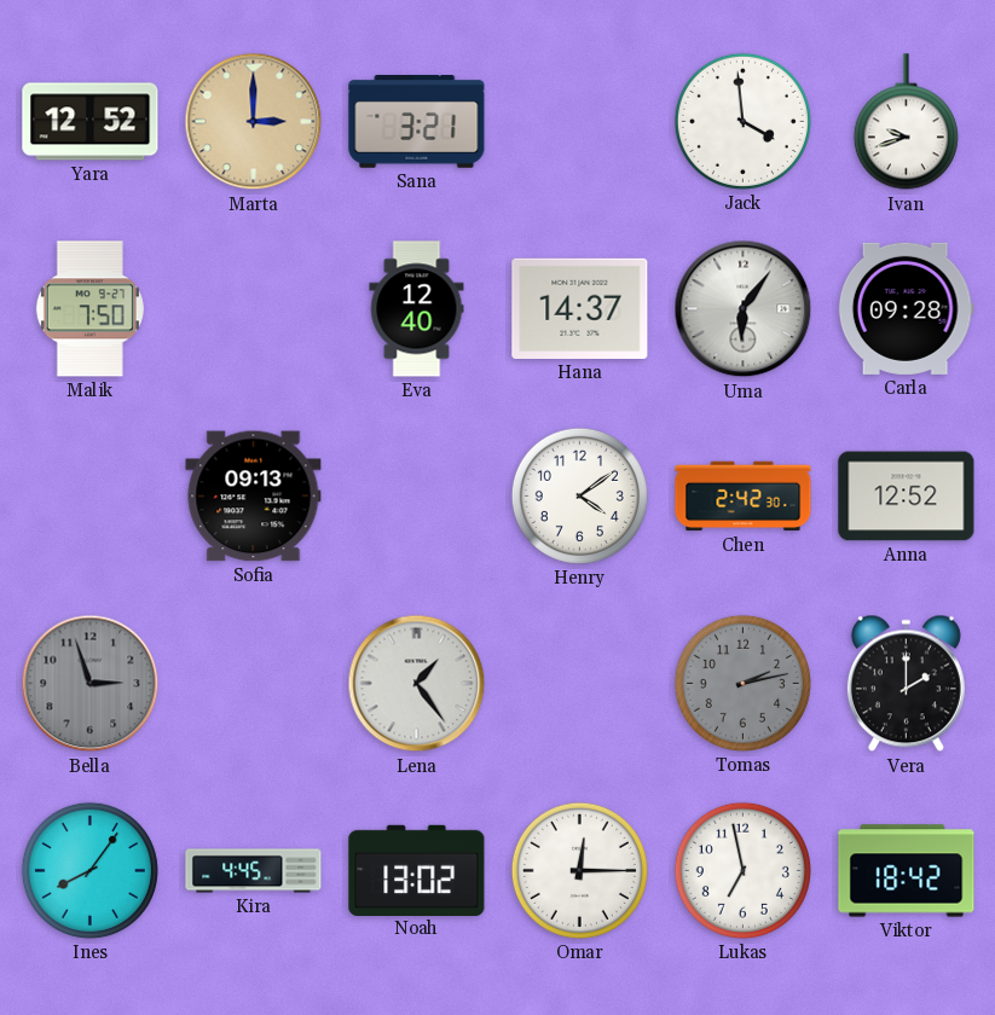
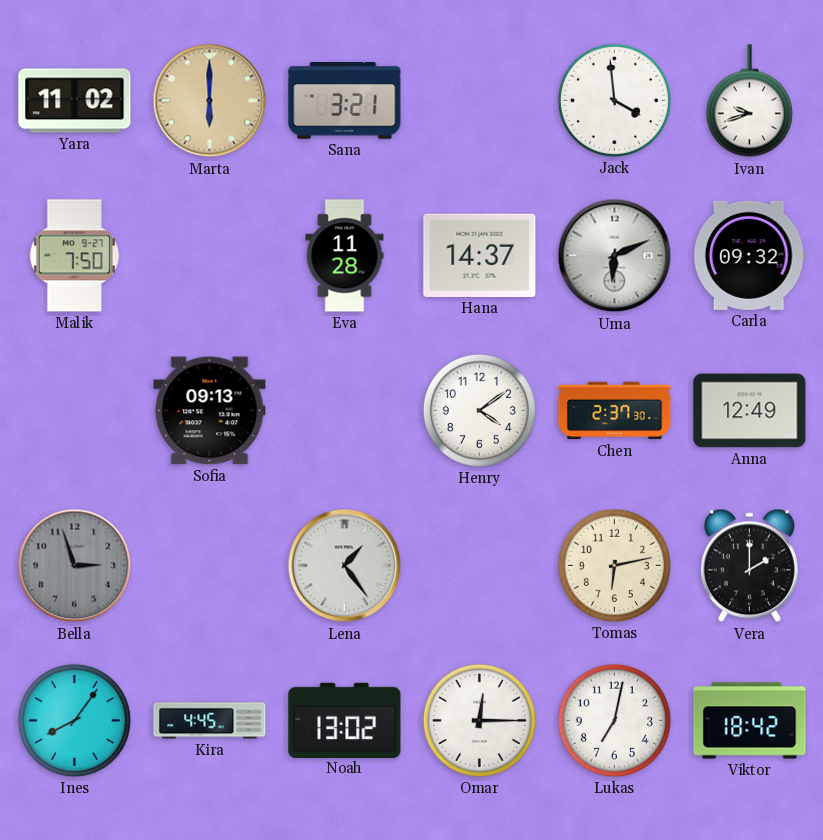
Yara: 12:52 -> 11:02
Marta: 3:00 -> 6:00
Eva: 12:40 -> 11:28
Uma: 6:06 -> 6:11
Carla: 09:28 -> 09:32
Chen: 2:42 -> 2:37
Anna: 12:52 -> 12:49
Tomas: 2:13 -> 6:13
Tomas dial: grey -> cream
Lukas: 6:58 -> 7:02
